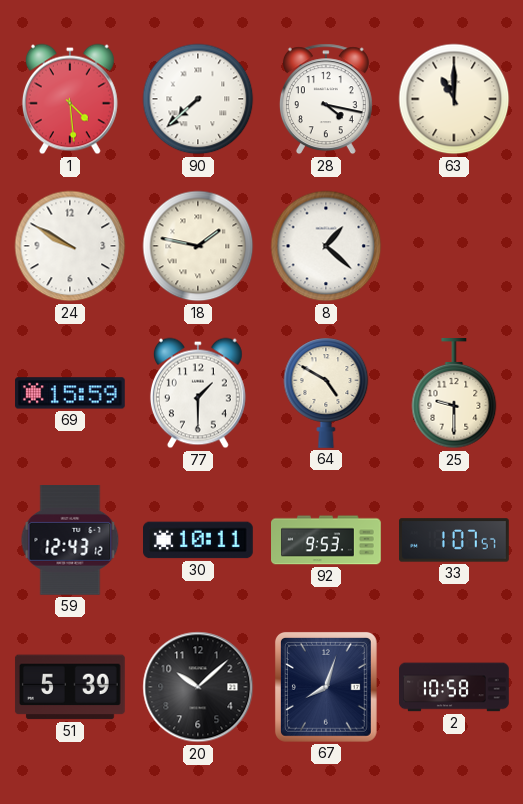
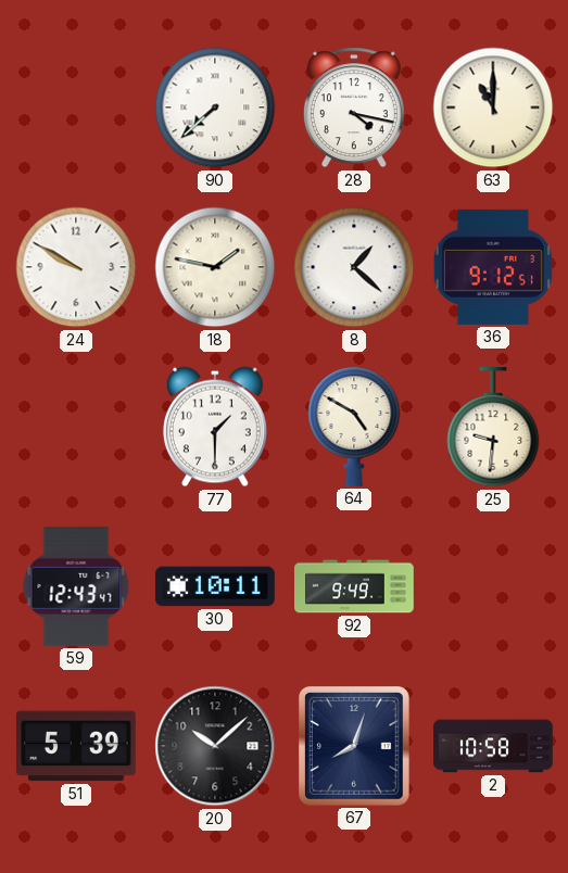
1: 4:29 -> none
36: none -> 9:12
69: 15:59 -> none
25: 9:30 -> 9:31
59: 12:43:12 -> 12:43:47
92: 9:53 -> 9:49
33: 1:07 -> none
